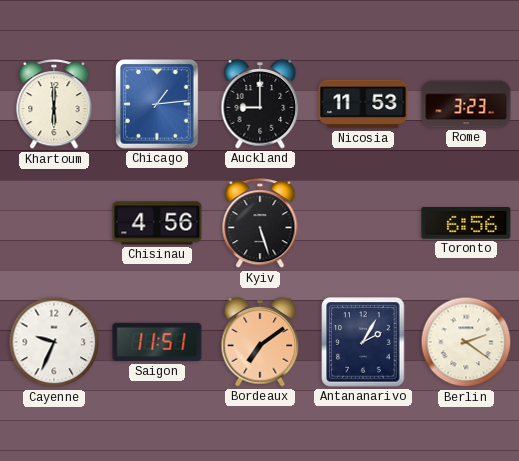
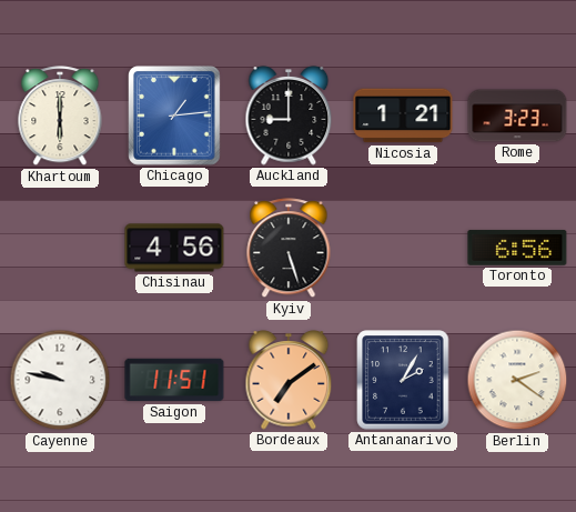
Nicosia: 11:53 -> 1:21
Cayenne: 9:34 -> 9:47
